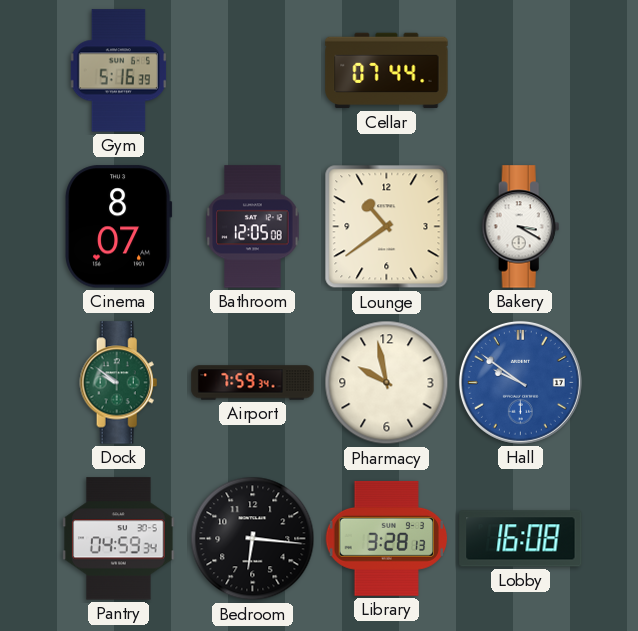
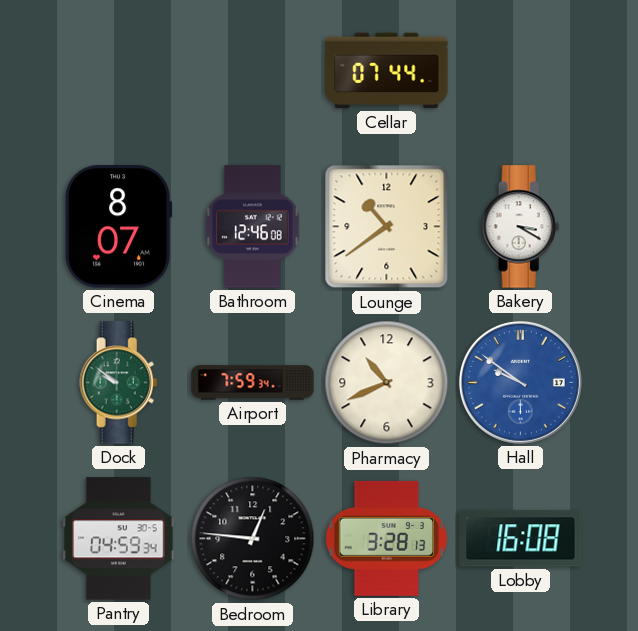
Gym: 5:16 -> none
Bathroom: 12:05 -> 12:46
Pharmacy: 9:58 -> 10:41
Bedroom: 6:16 -> 12:46
